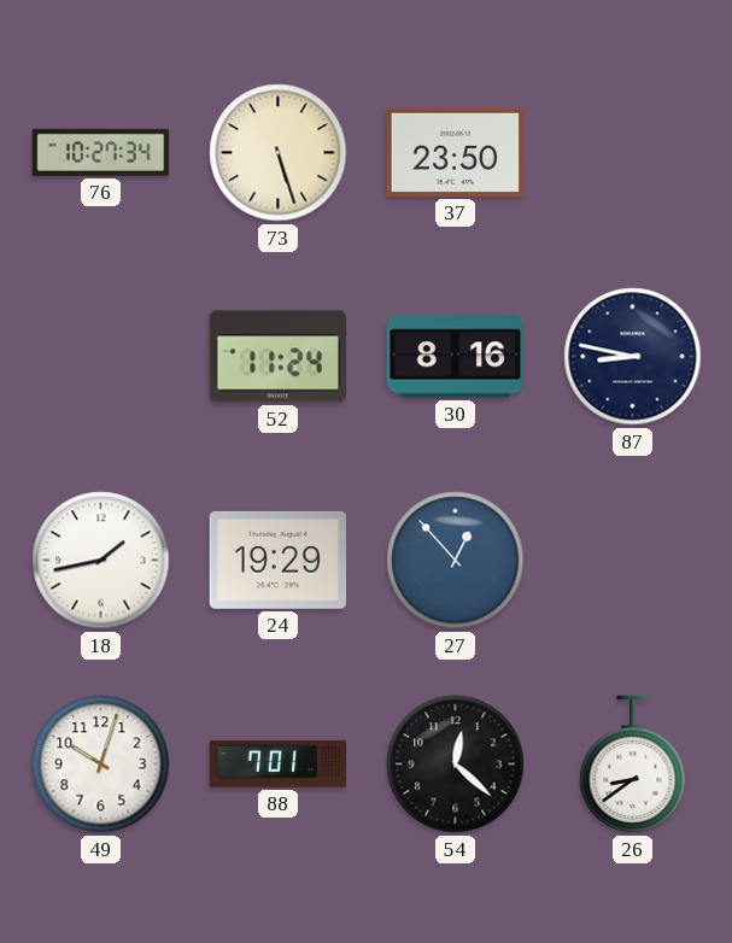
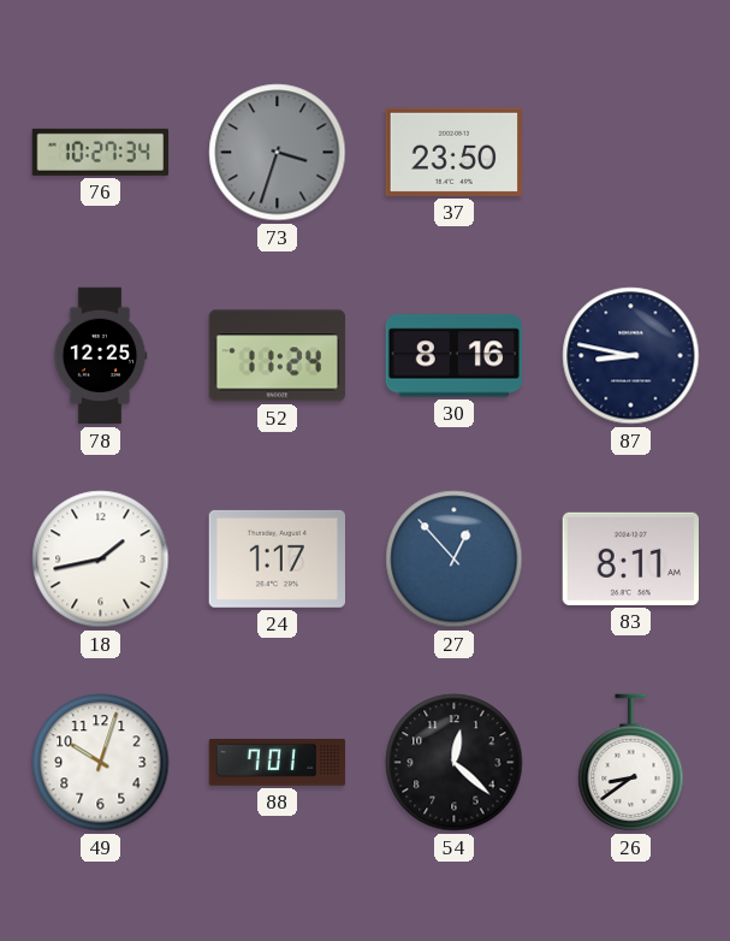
73: 5:27 -> 3:33
73 dial: cream -> grey
78: none -> 12:25
24: 19:29 -> 1:17
83: none -> 8:11
